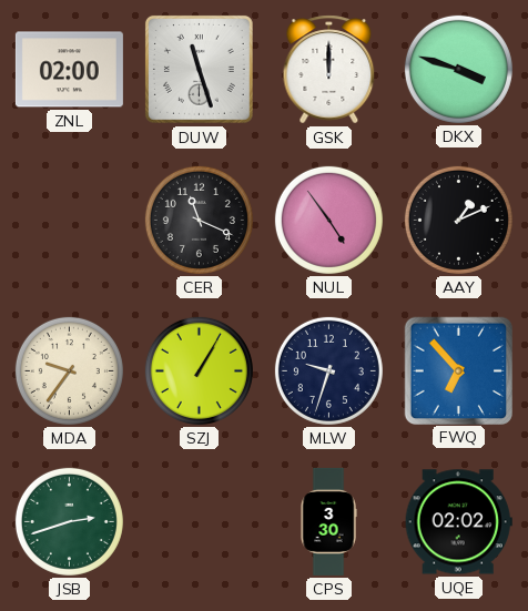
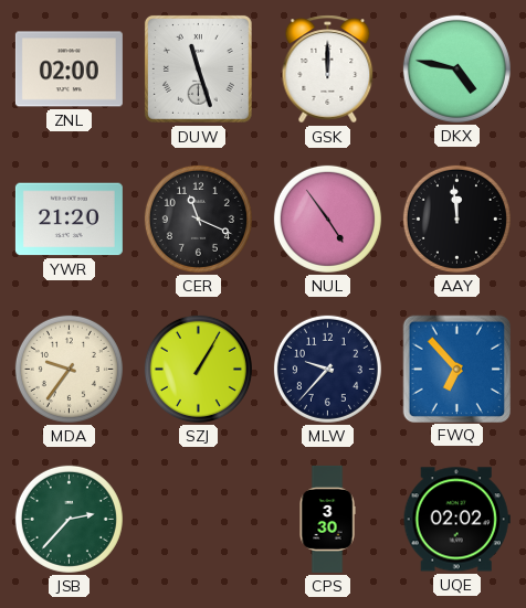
DKX: 3:48 -> 4:47
YWR: none -> 21:20
AAY: 1:11 -> 11:59
MLW: 9:33 -> 9:37
JSB: 2:42 -> 2:37
